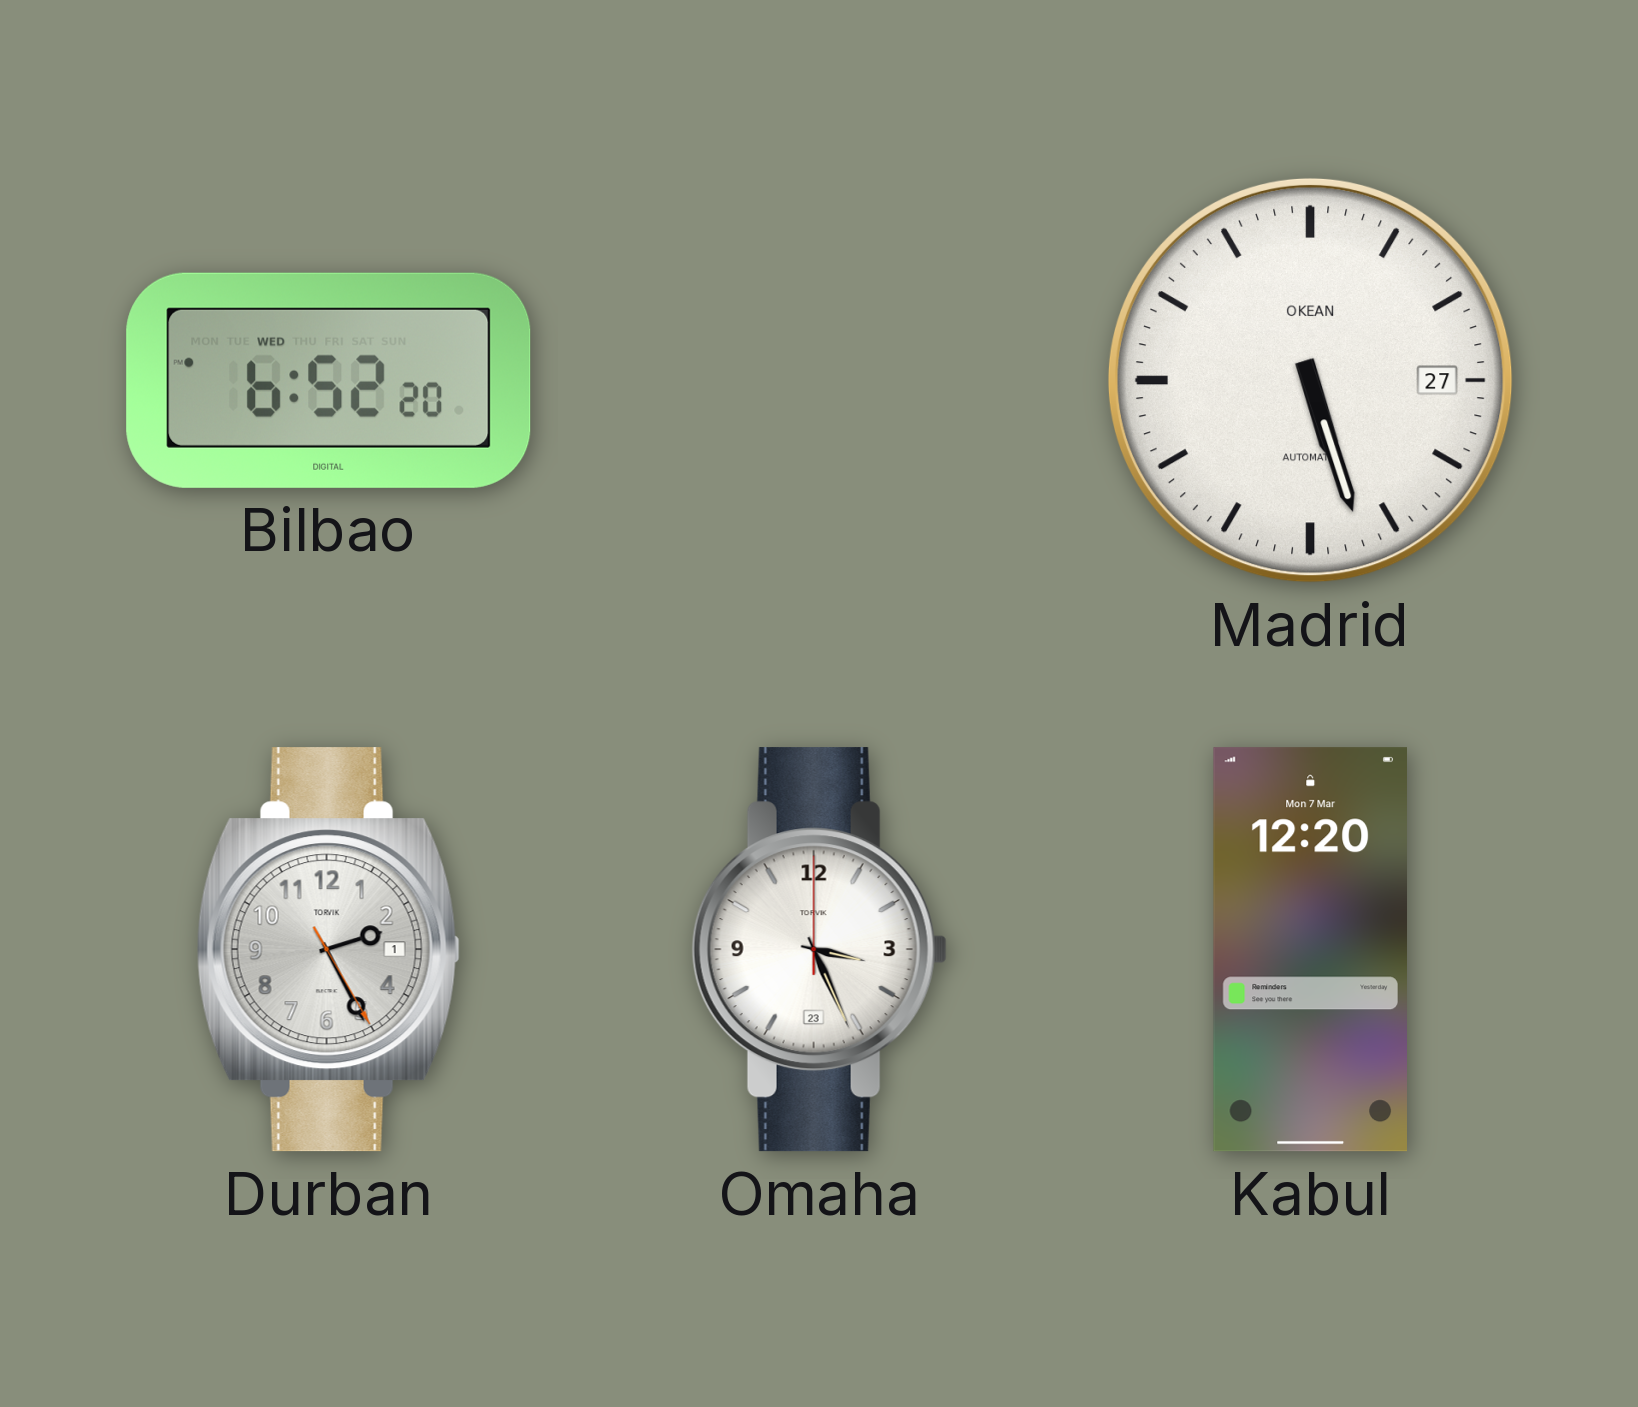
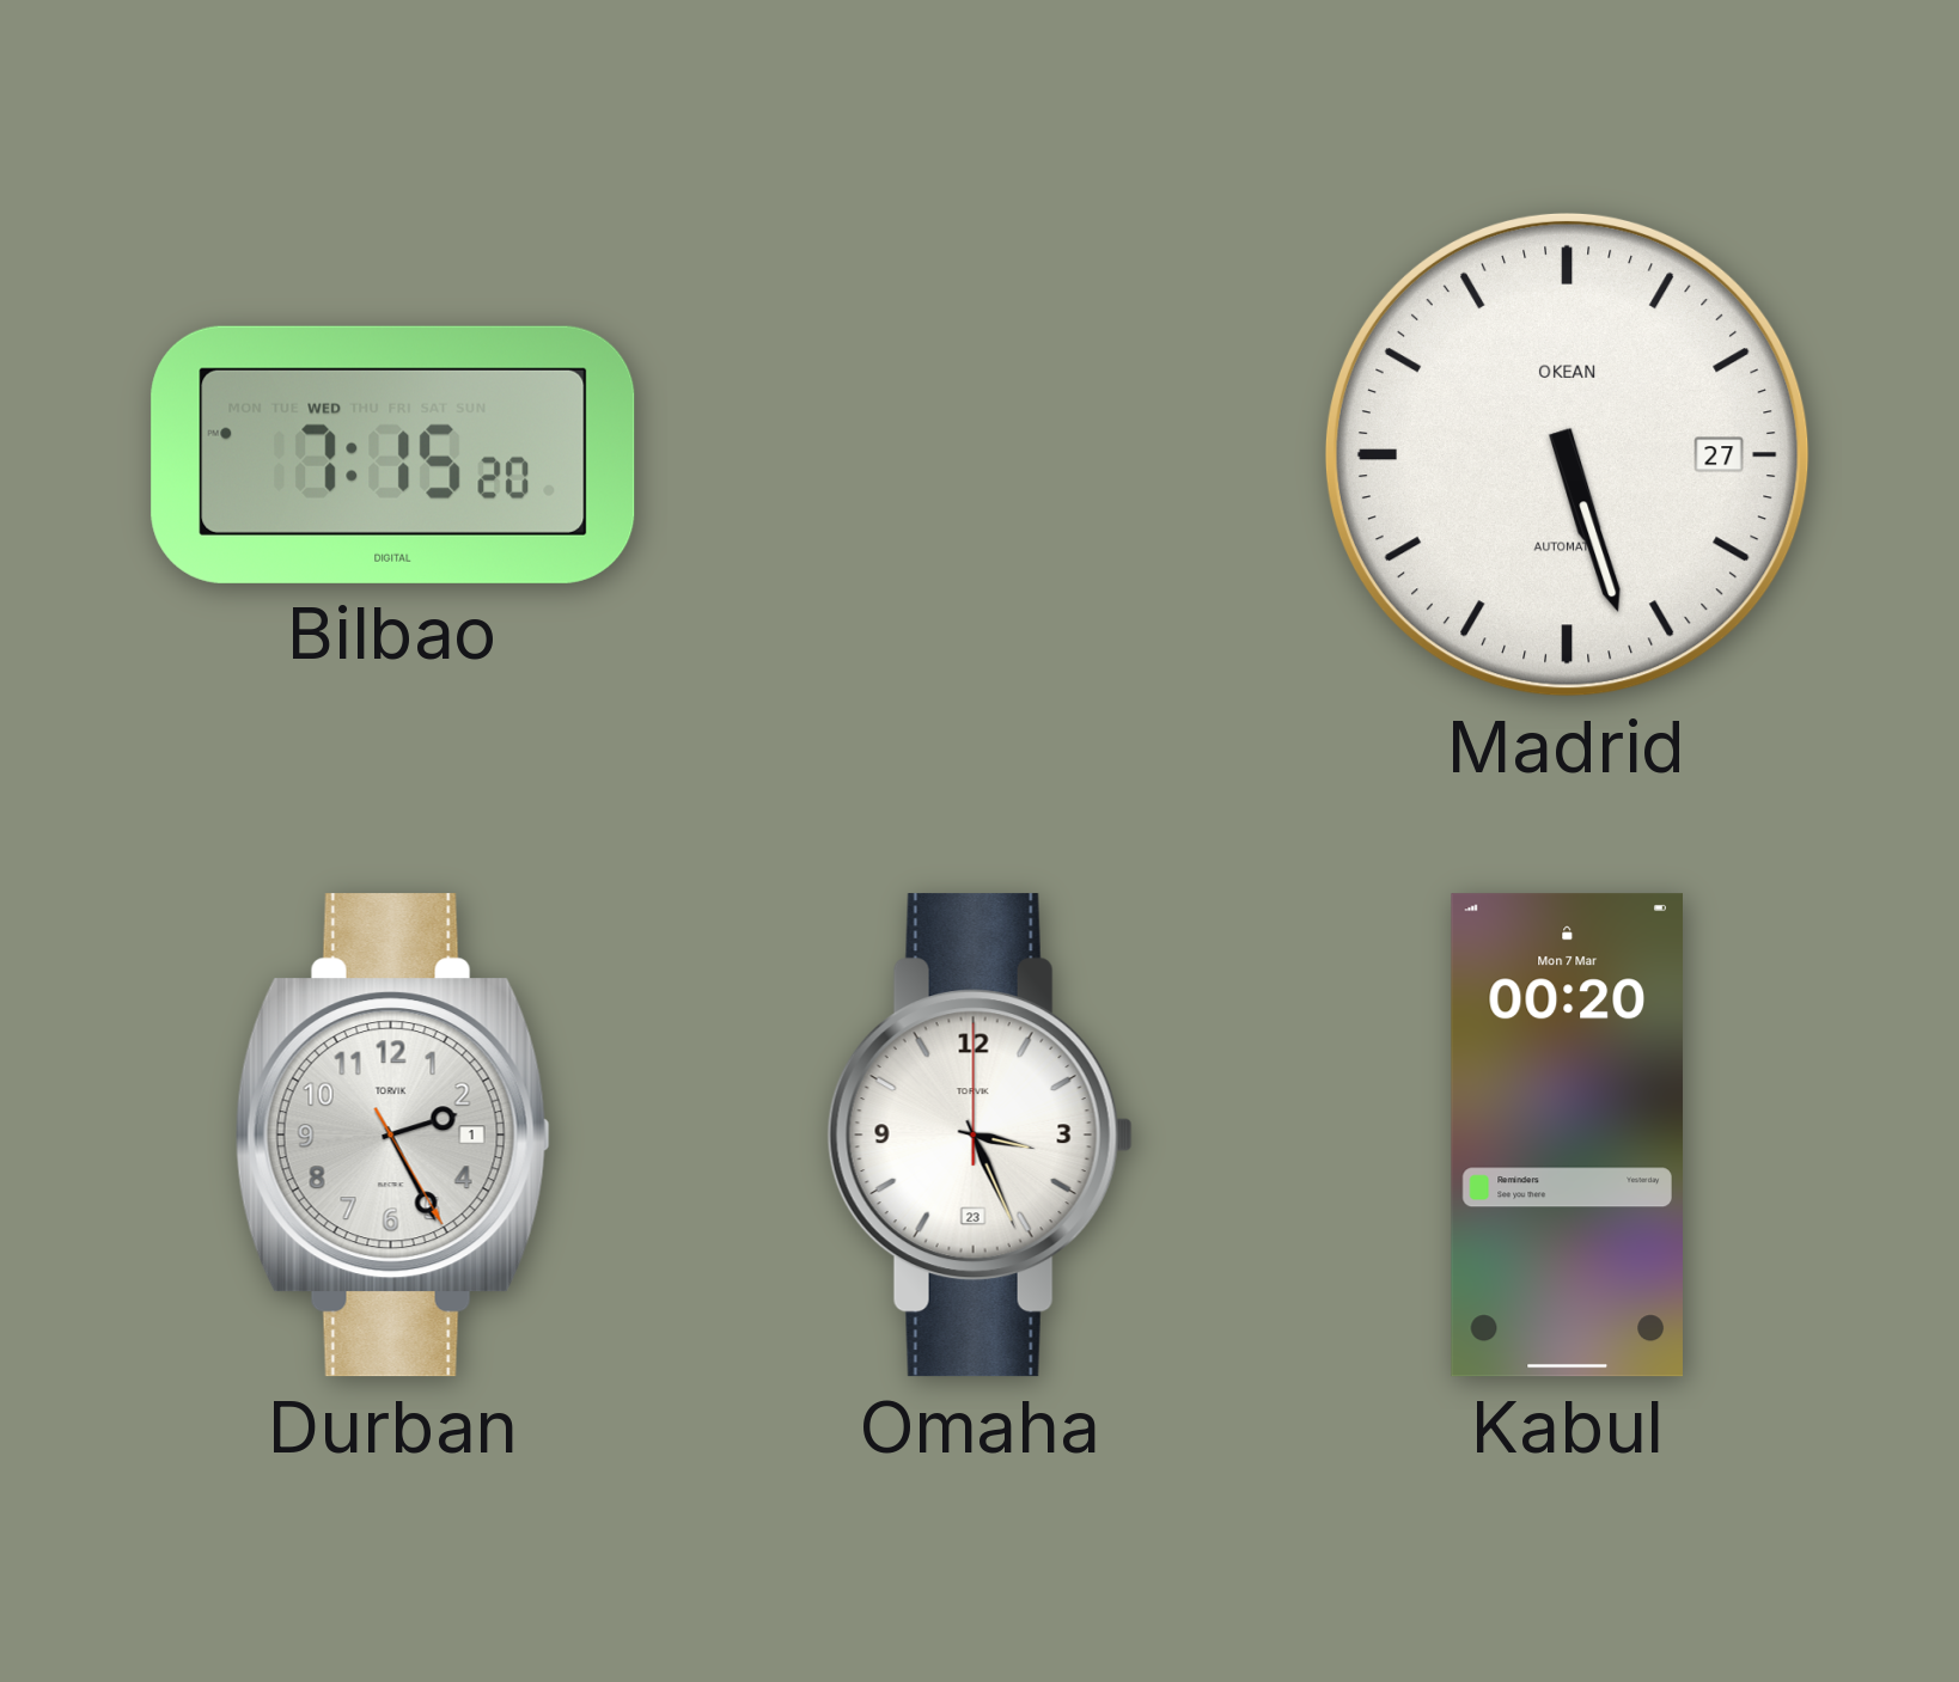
Bilbao: 6:52 -> 7:15
Kabul: 12:20 -> 00:20
